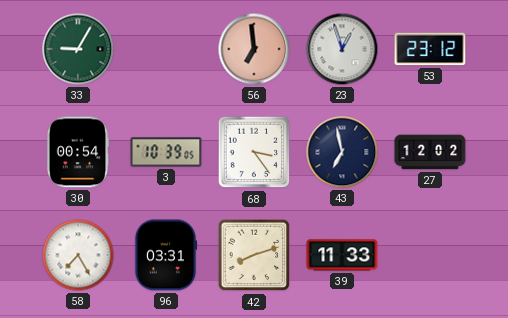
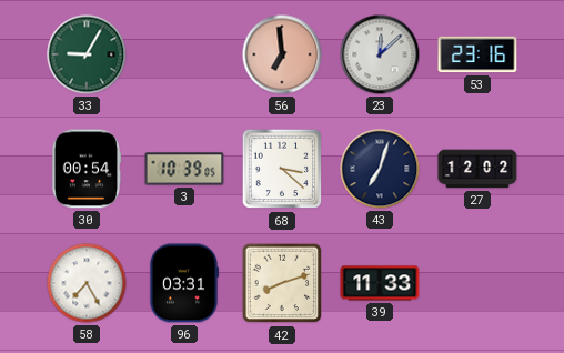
23: 12:57 -> 12:08
53: 23:12 -> 23:16
68: 3:24 -> 3:22
43: 6:58 -> 7:03
